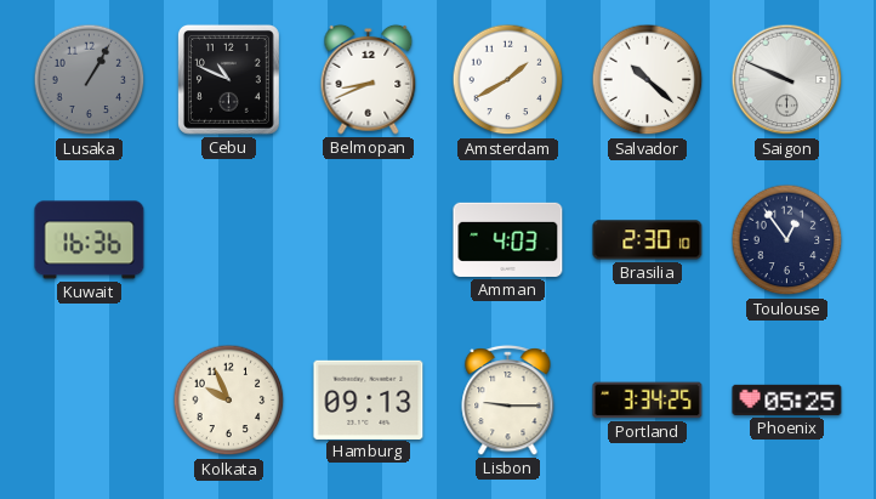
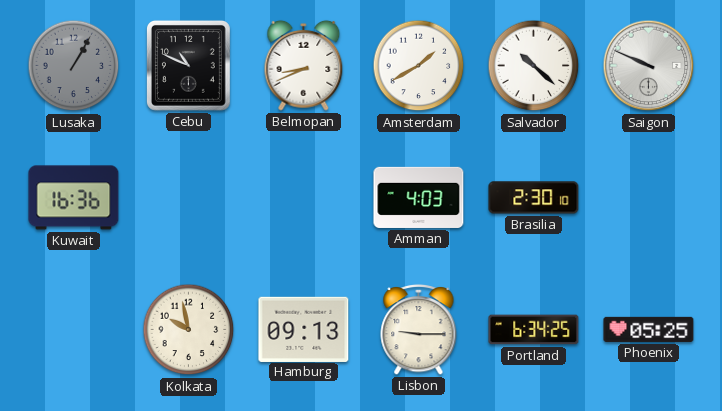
Toulouse: 12:54 -> none
Kolkata: 9:56 -> 9:58
Portland: 3:34 -> 6:34
